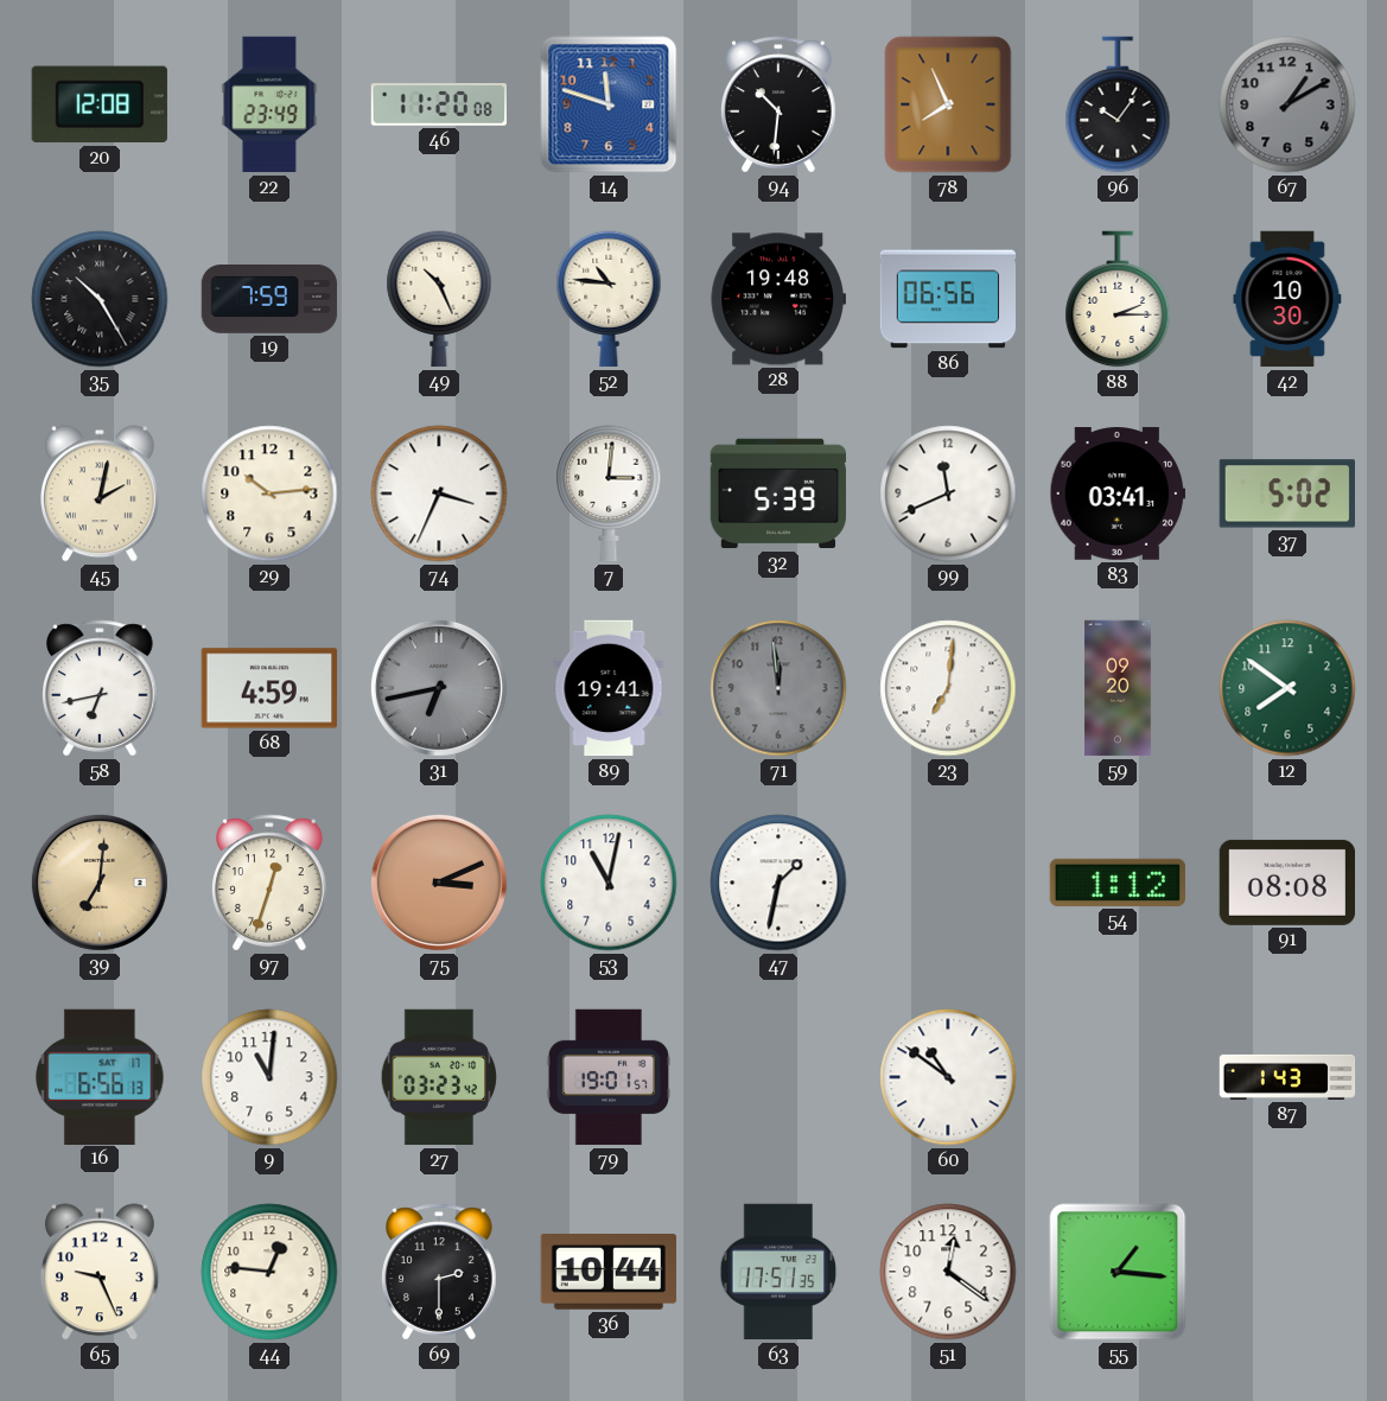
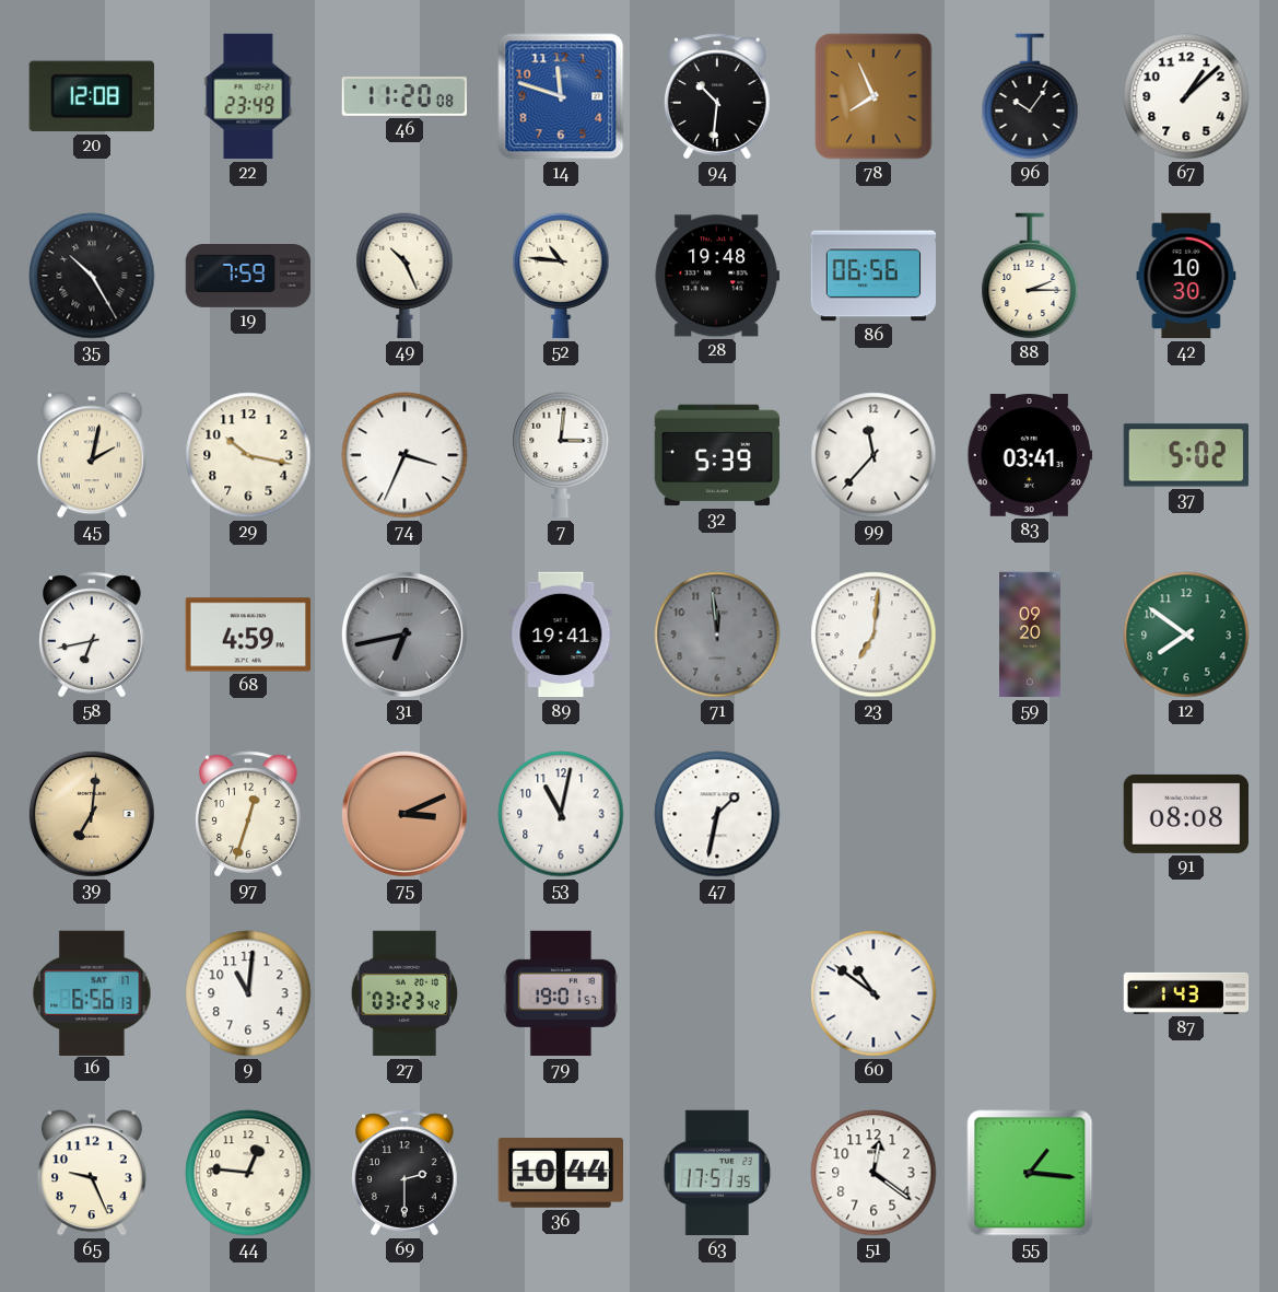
67: 1:10 -> 1:08
67 dial: grey -> white
29: 10:14 -> 10:17
99: 11:41 -> 11:37
54: 1:12 -> none
